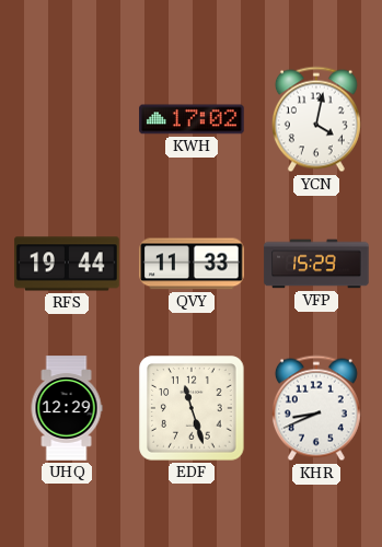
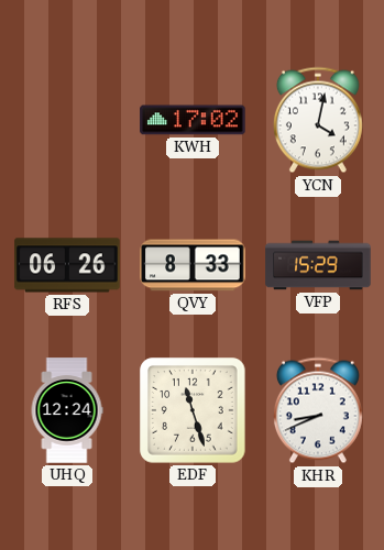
RFS: 19:44 -> 06:26
QVY: 11:33 -> 8:33
UHQ: 12:29 -> 12:24
